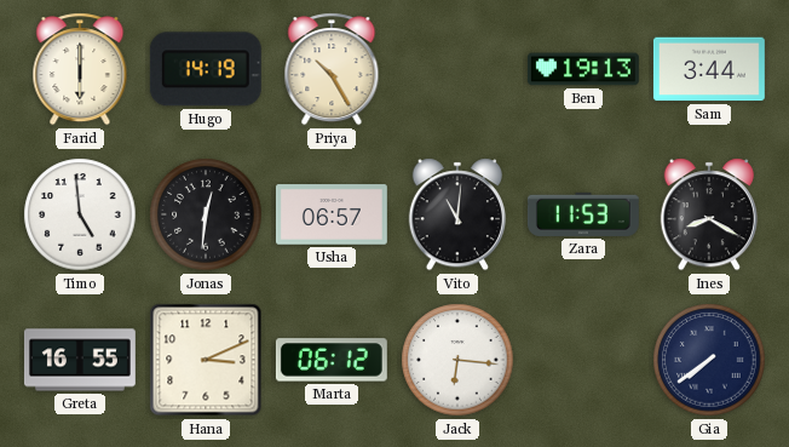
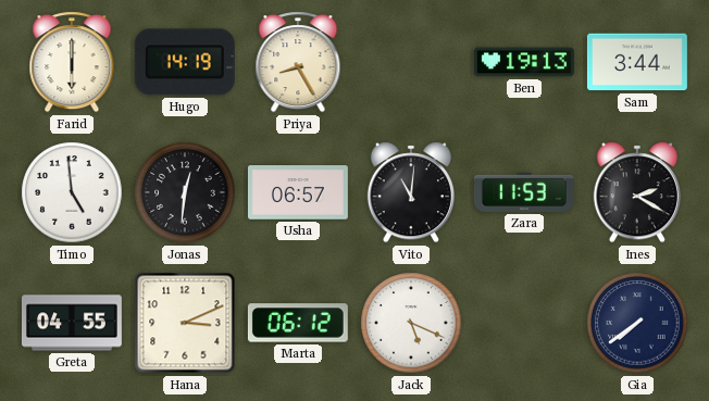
Priya: 10:25 -> 8:25
Ines: 8:20 -> 2:20
Greta: 16:55 -> 04:55
Jack: 6:16 -> 5:19
